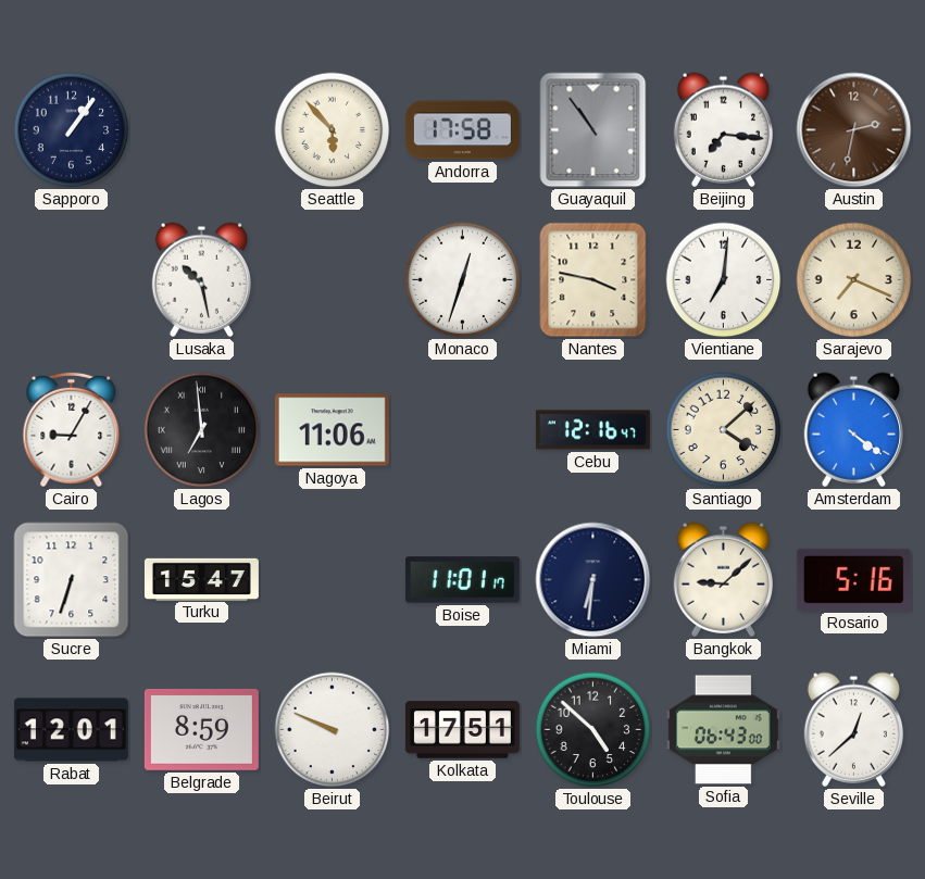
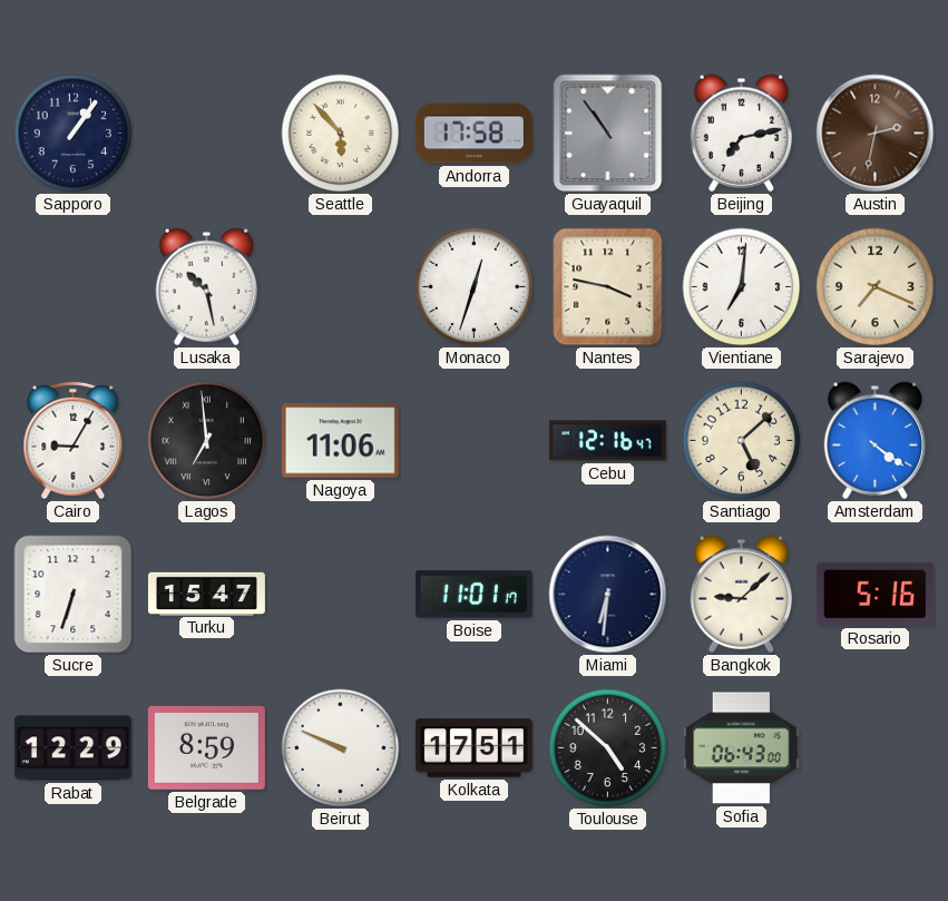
Beijing: 7:16 -> 7:13
Santiago: 4:08 -> 5:08
Rabat: 12:01 -> 12:29
Seville: 12:38 -> none
